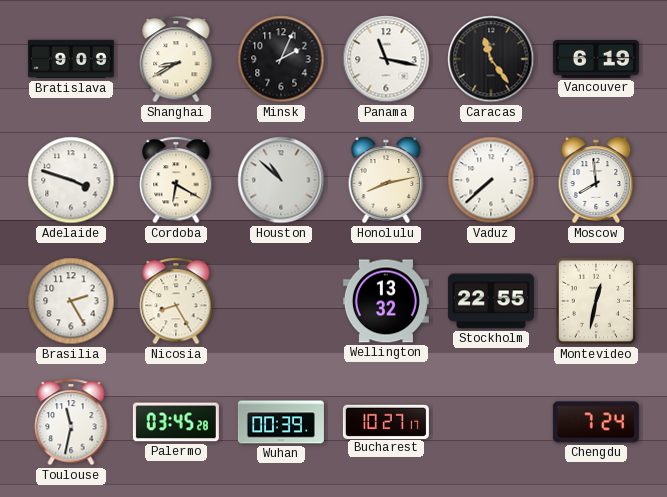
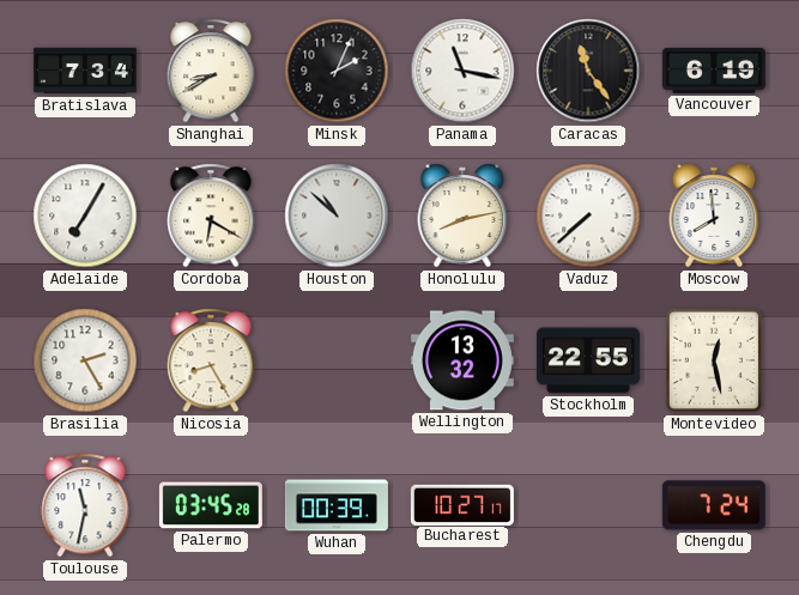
Bratislava: 9:09 -> 7:34
Adelaide: 3:48 -> 7:05
Montevideo: 12:32 -> 12:28
